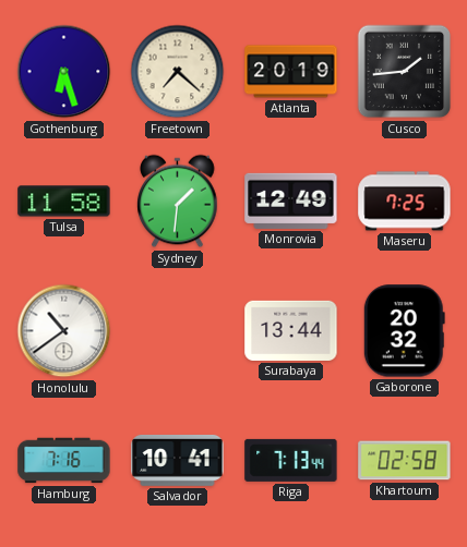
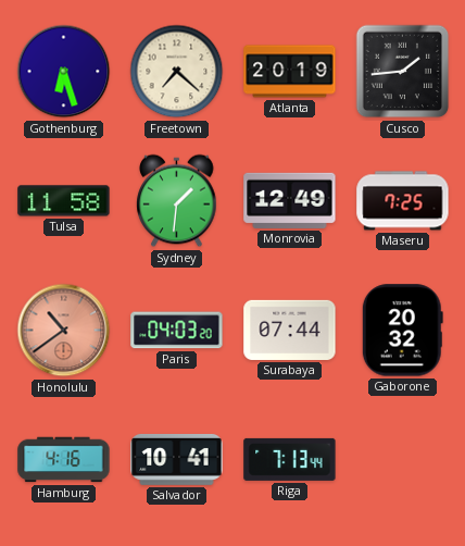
Honolulu dial: white -> salmon
Paris: none -> 04:03
Surabaya: 13:44 -> 07:44
Hamburg: 7:16 -> 4:16
Khartoum: 02:58 -> none
